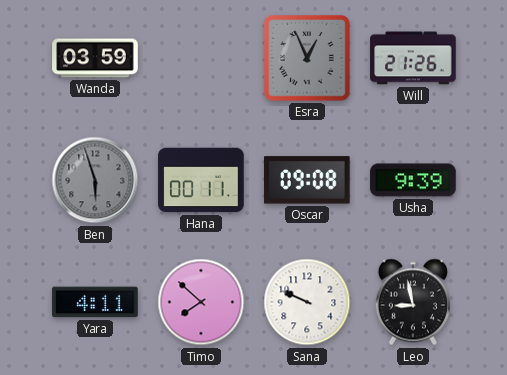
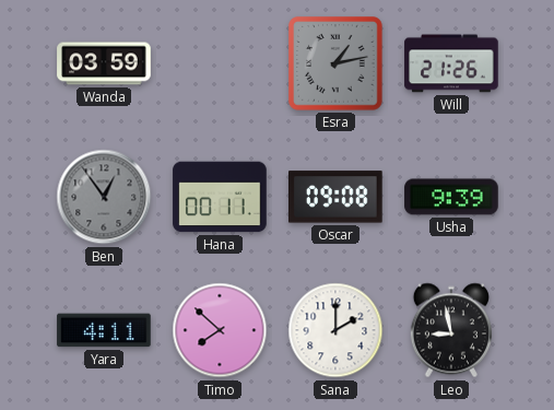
Esra: 12:56 -> 1:13
Ben: 5:57 -> 12:54
Sana: 9:49 -> 2:00
